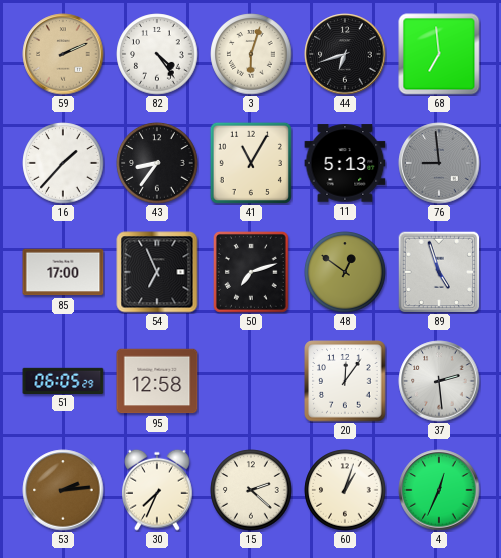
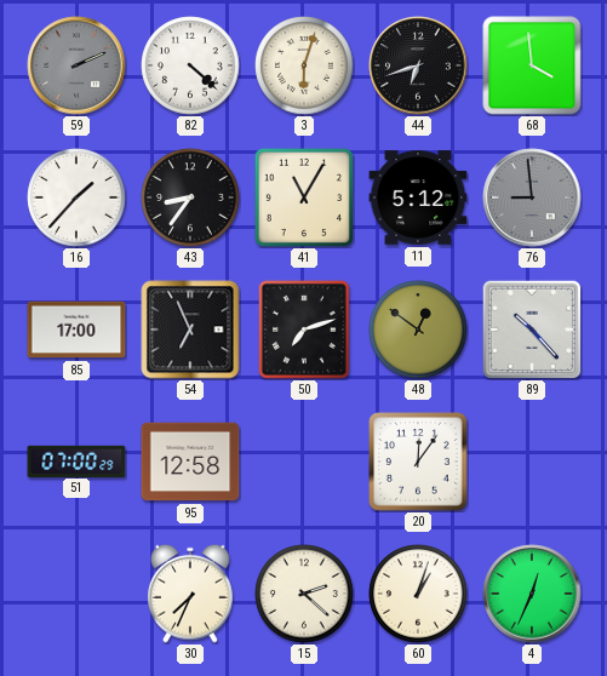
59 dial: champagne -> grey
82: 4:24 -> 4:22
68: 6:59 -> 3:59
11: 5:13 -> 5:12
89: 4:57 -> 10:23
51: 06:05 -> 07:00
37: 2:29 -> none
53: 2:14 -> none
